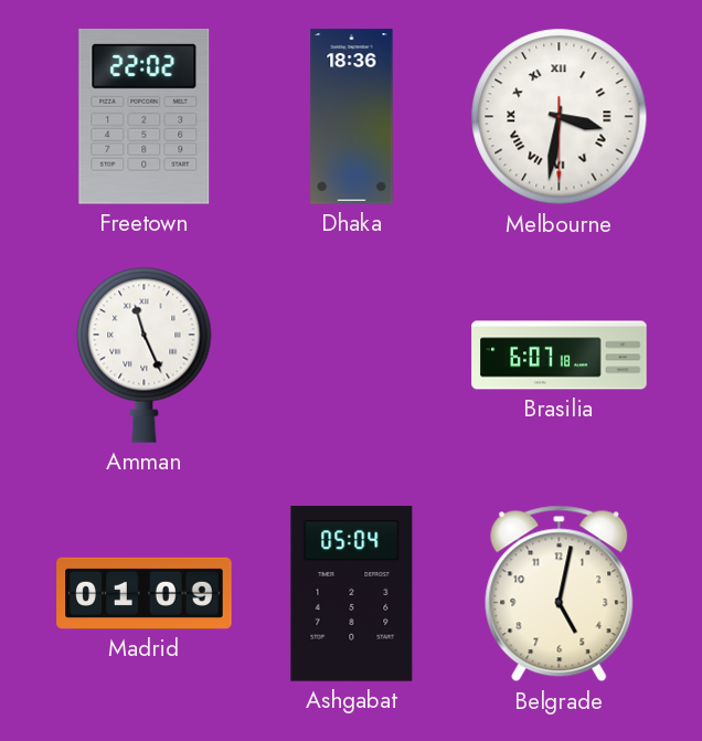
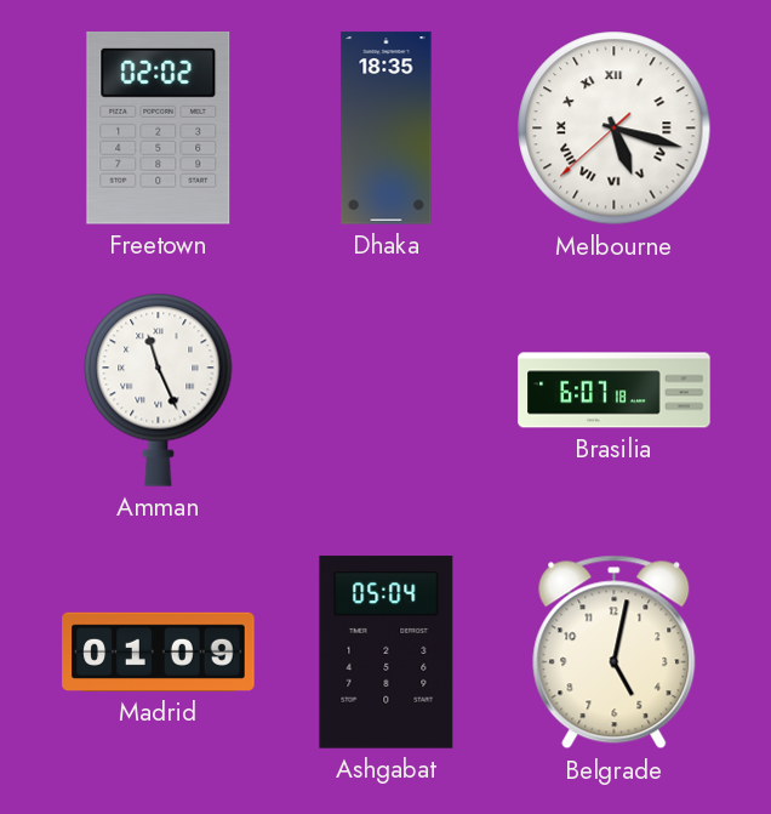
Freetown: 22:02 -> 02:02
Dhaka: 18:36 -> 18:35
Melbourne: 3:31 -> 5:17
